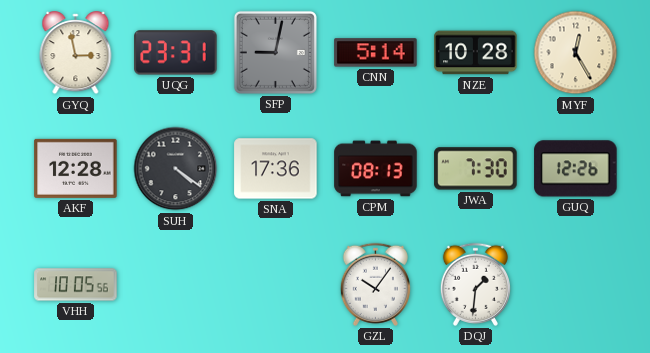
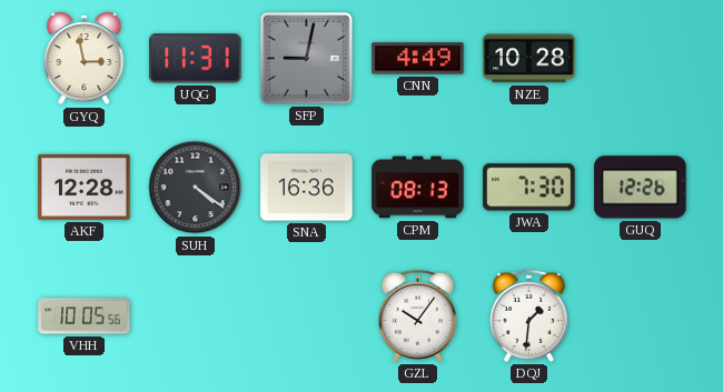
UQG: 23:31 -> 11:31
CNN: 5:14 -> 4:49
MYF: 12:25 -> none
SNA: 17:36 -> 16:36
